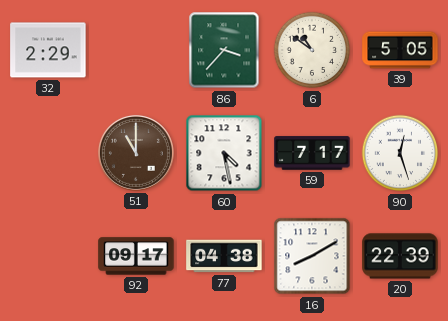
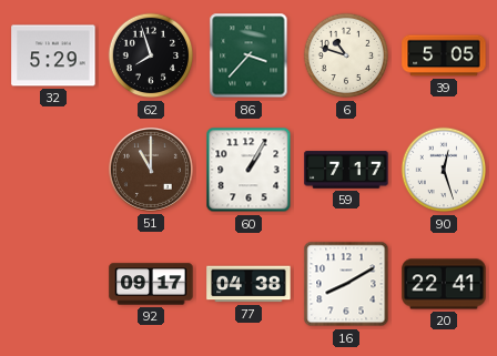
32: 2:29 -> 5:29
62: none -> 7:57
6: 10:51 -> 10:48
60: 4:28 -> 1:05
20: 22:39 -> 22:41
